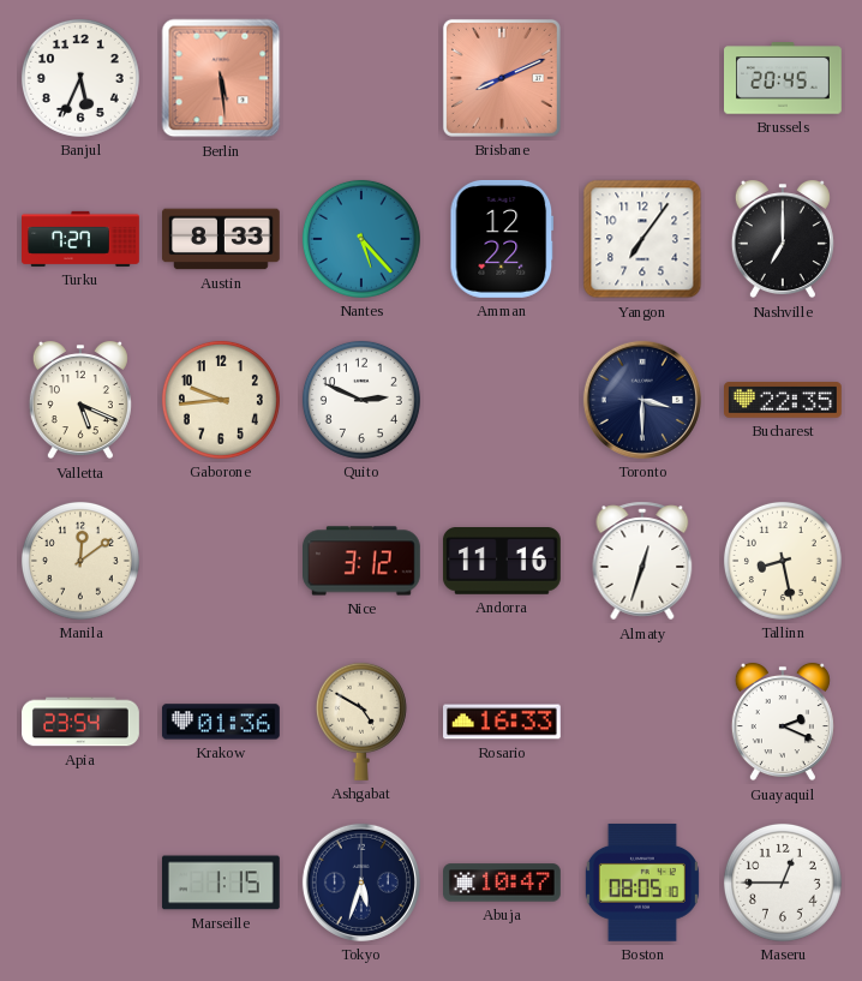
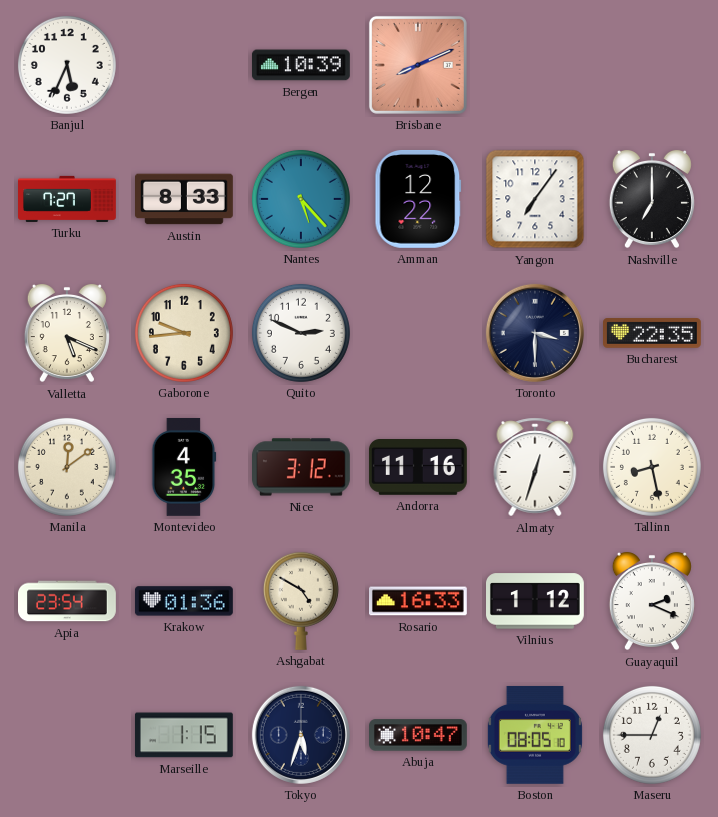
Berlin: 5:29 -> none
Bergen: none -> 10:39
Brussels: 20:45 -> none
Montevideo: none -> 4:35
Vilnius: none -> 1:12
